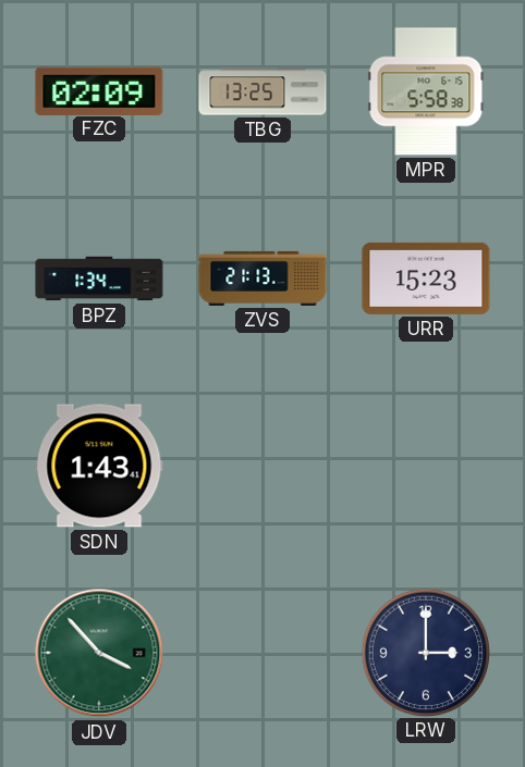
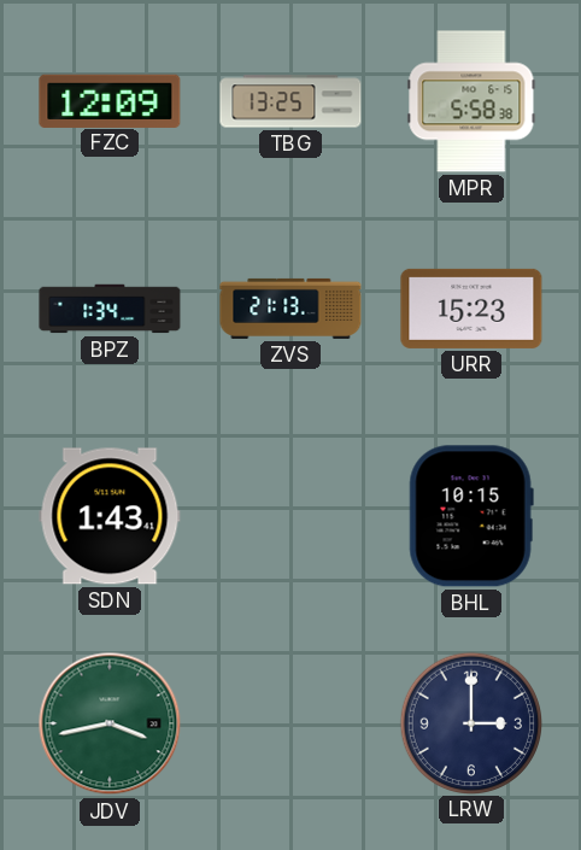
FZC: 02:09 -> 12:09
BHL: none -> 10:15
JDV: 3:53 -> 3:43
